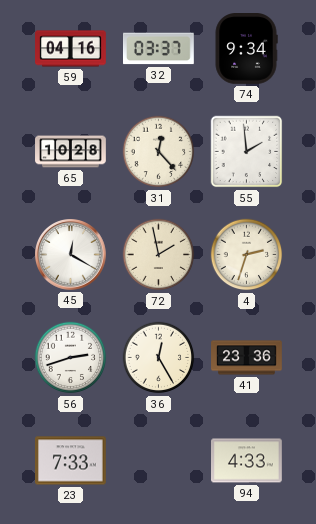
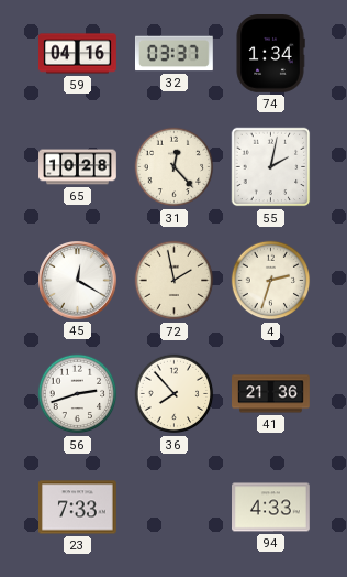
74: 9:34 -> 1:34
55: 1:59 -> 2:02
36: 12:25 -> 7:53
41: 23:36 -> 21:36
